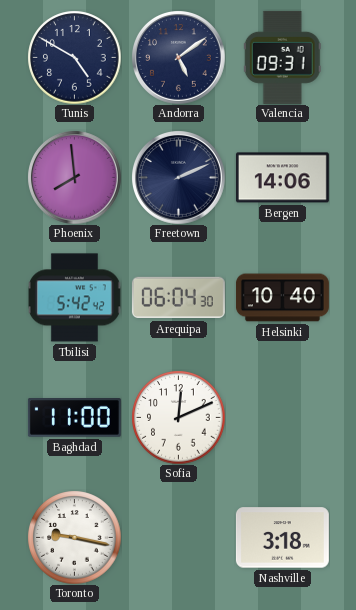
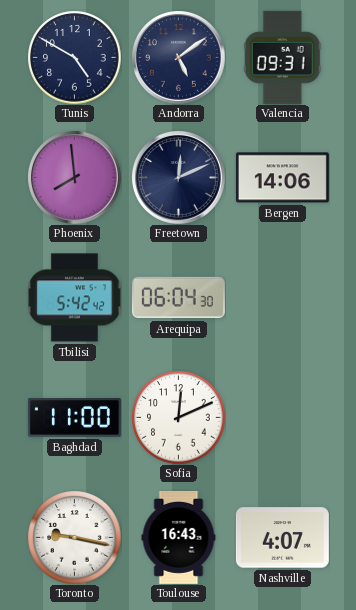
Freetown: 2:11 -> 12:11
Helsinki: 10:40 -> none
Toulouse: none -> 16:43
Nashville: 3:18 -> 4:07
